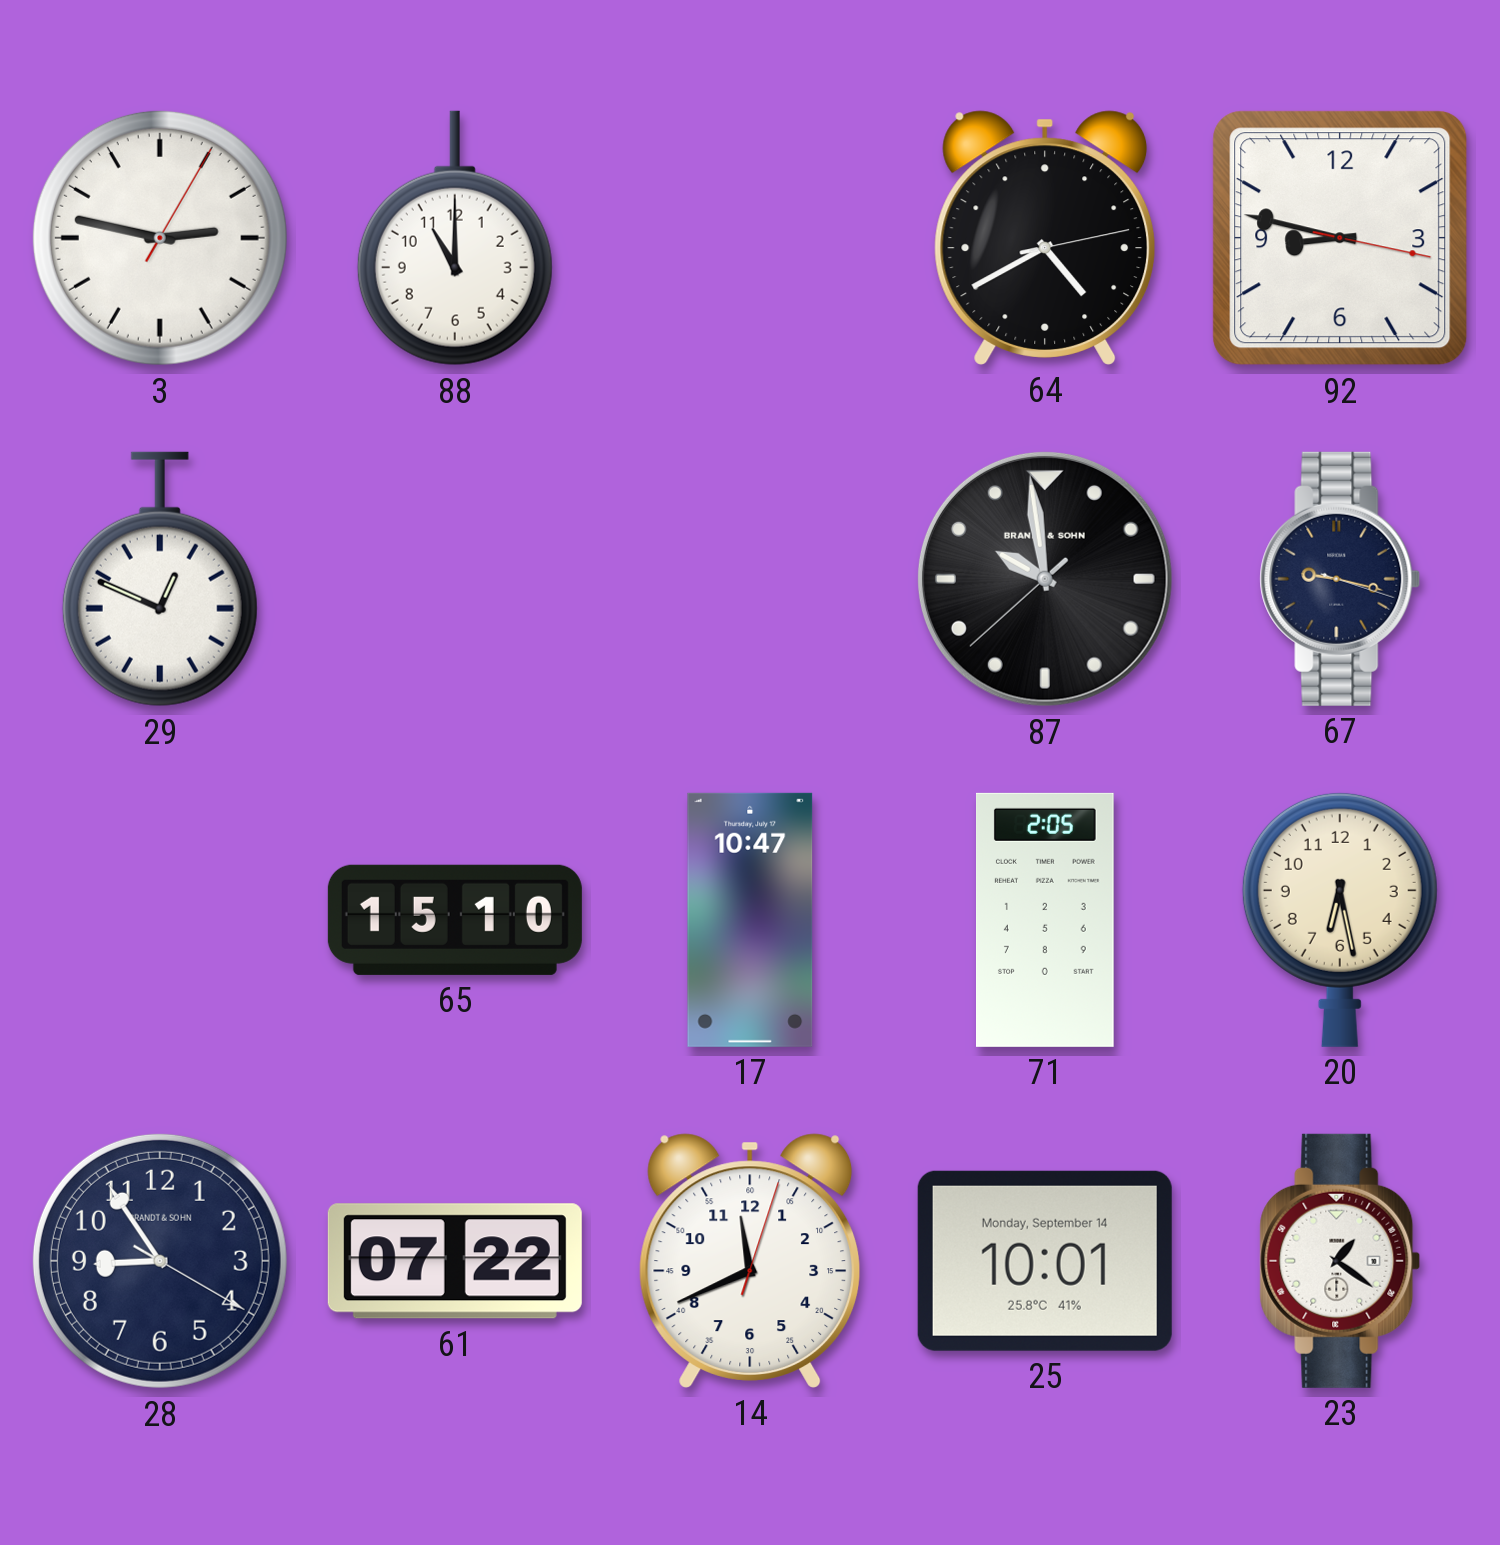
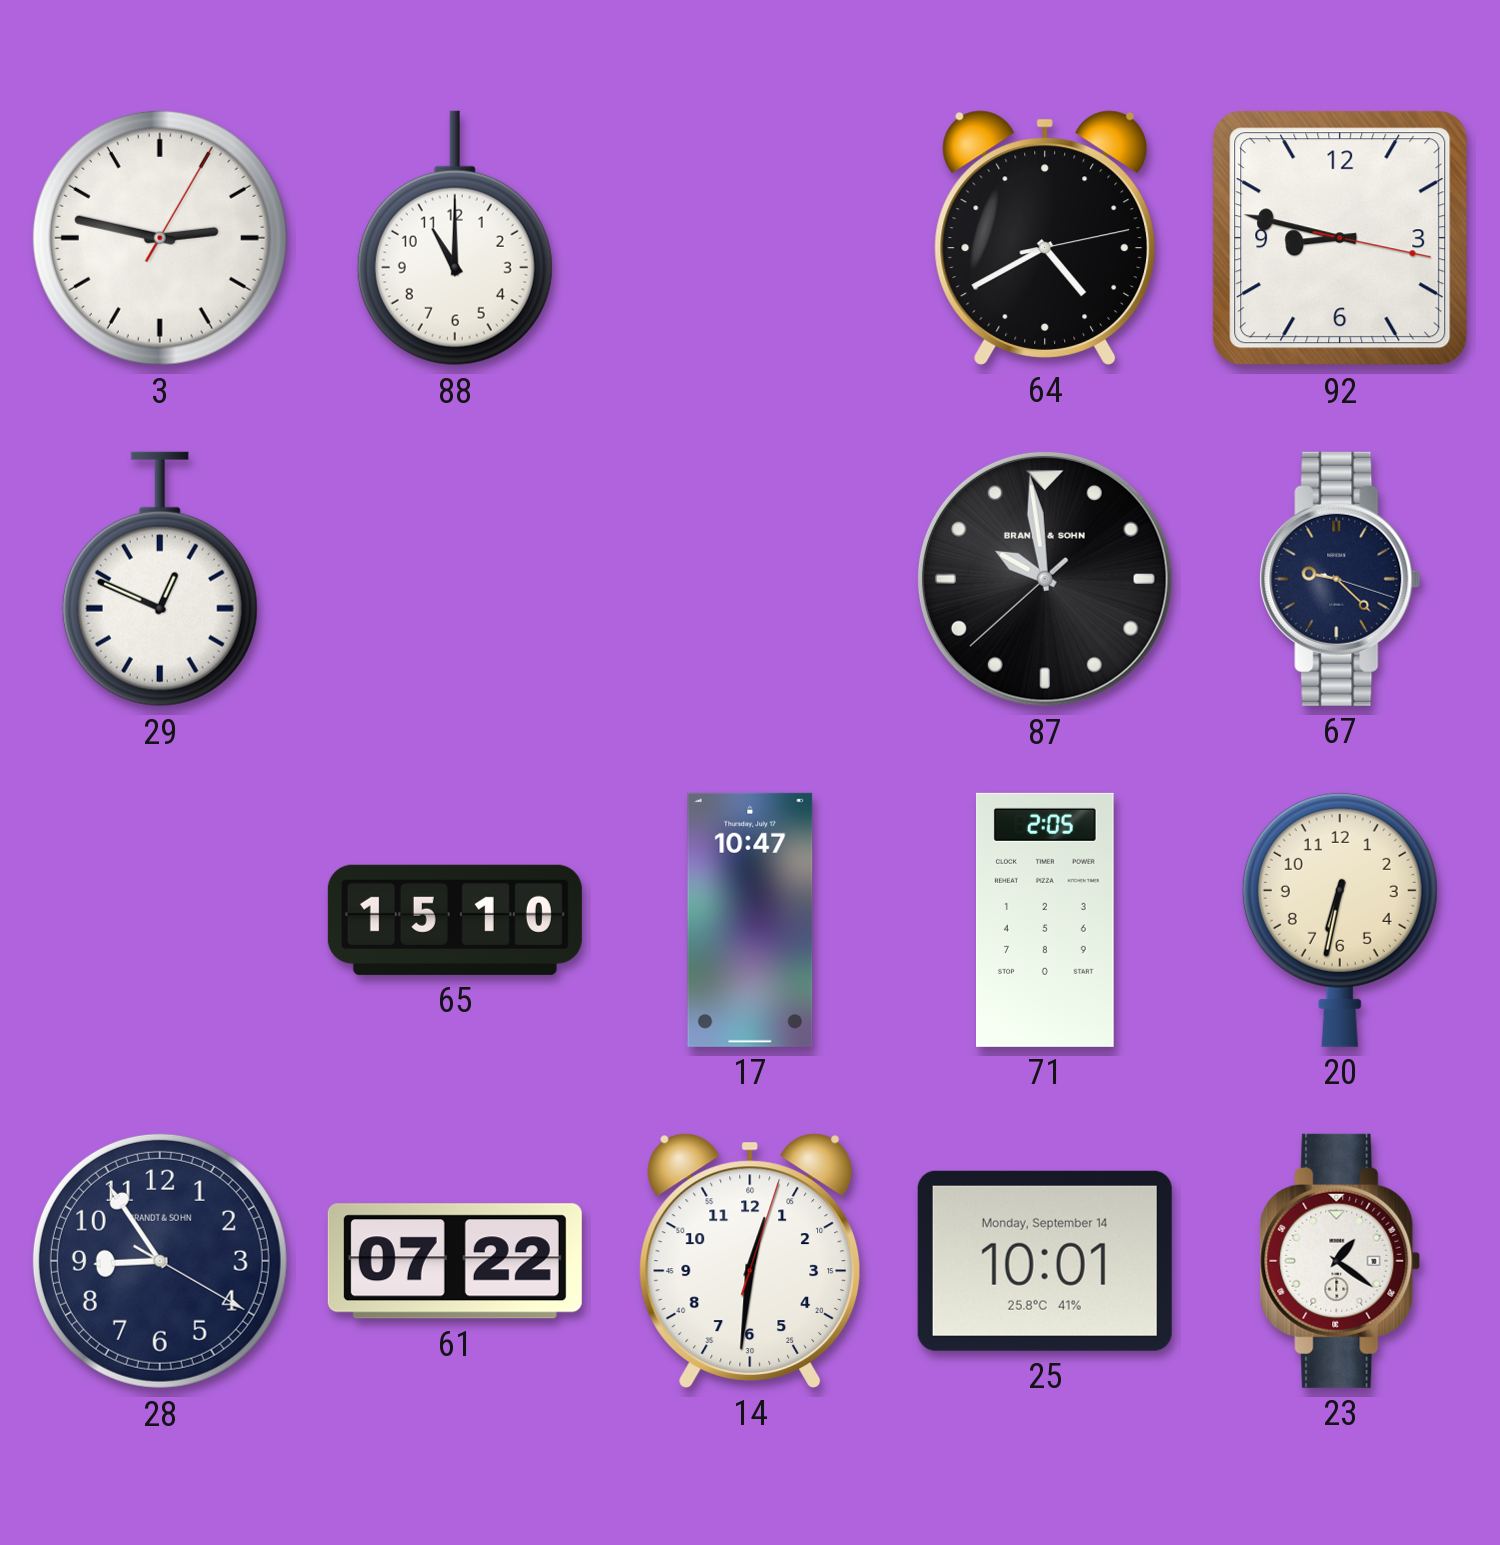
67: 9:17 -> 9:22
20: 6:28 -> 6:32
14: 11:41 -> 12:31
